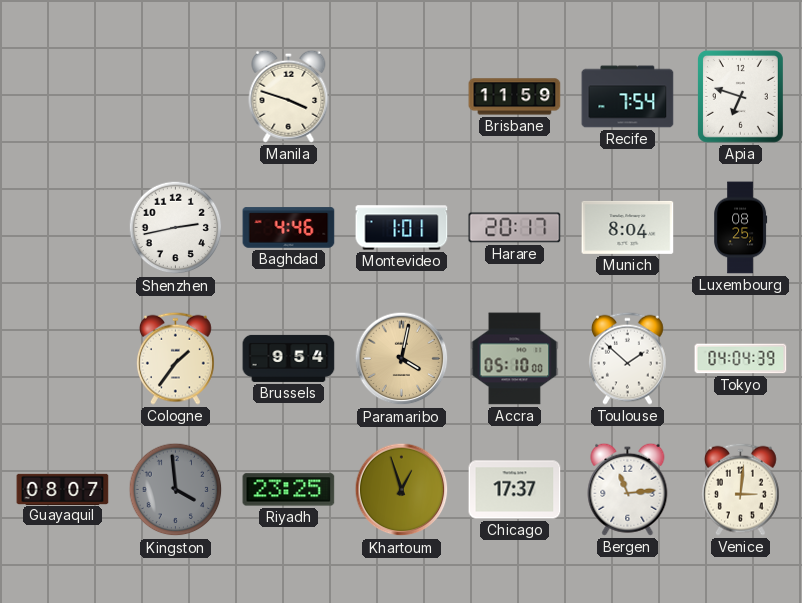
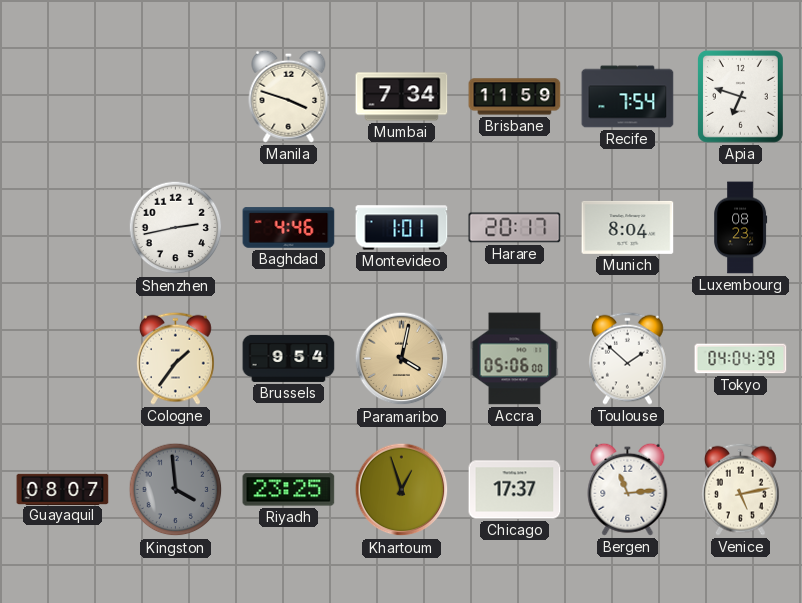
Mumbai: none -> 7:34
Luxembourg: 08:25 -> 08:23
Accra: 05:10 -> 05:06
Venice: 3:01 -> 5:13
